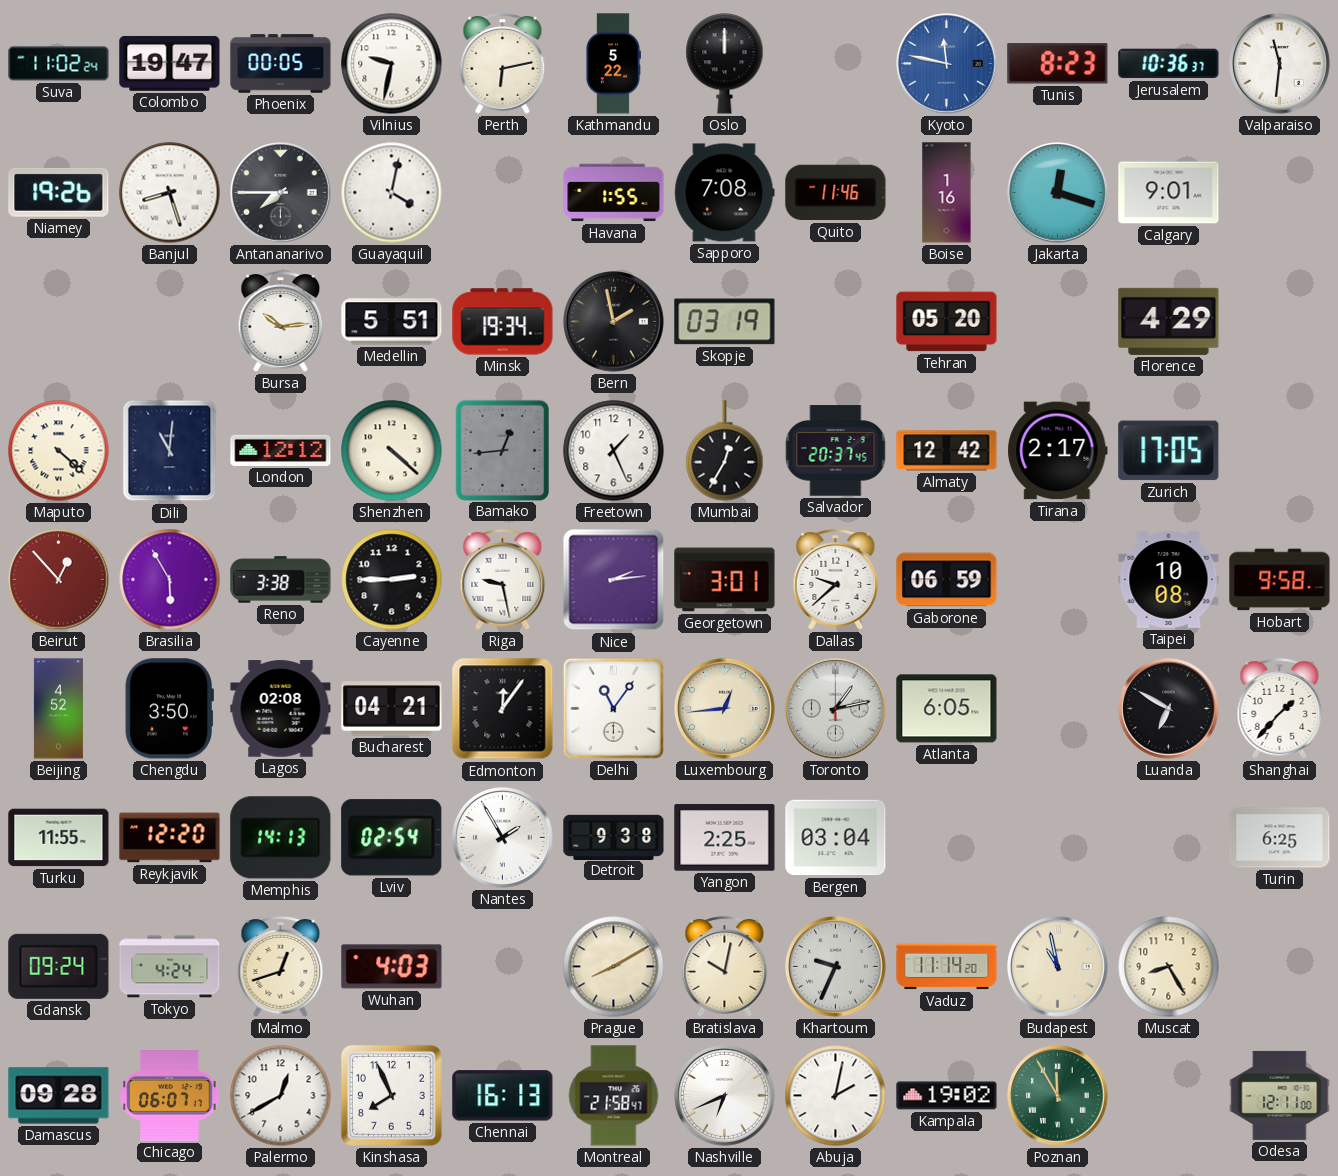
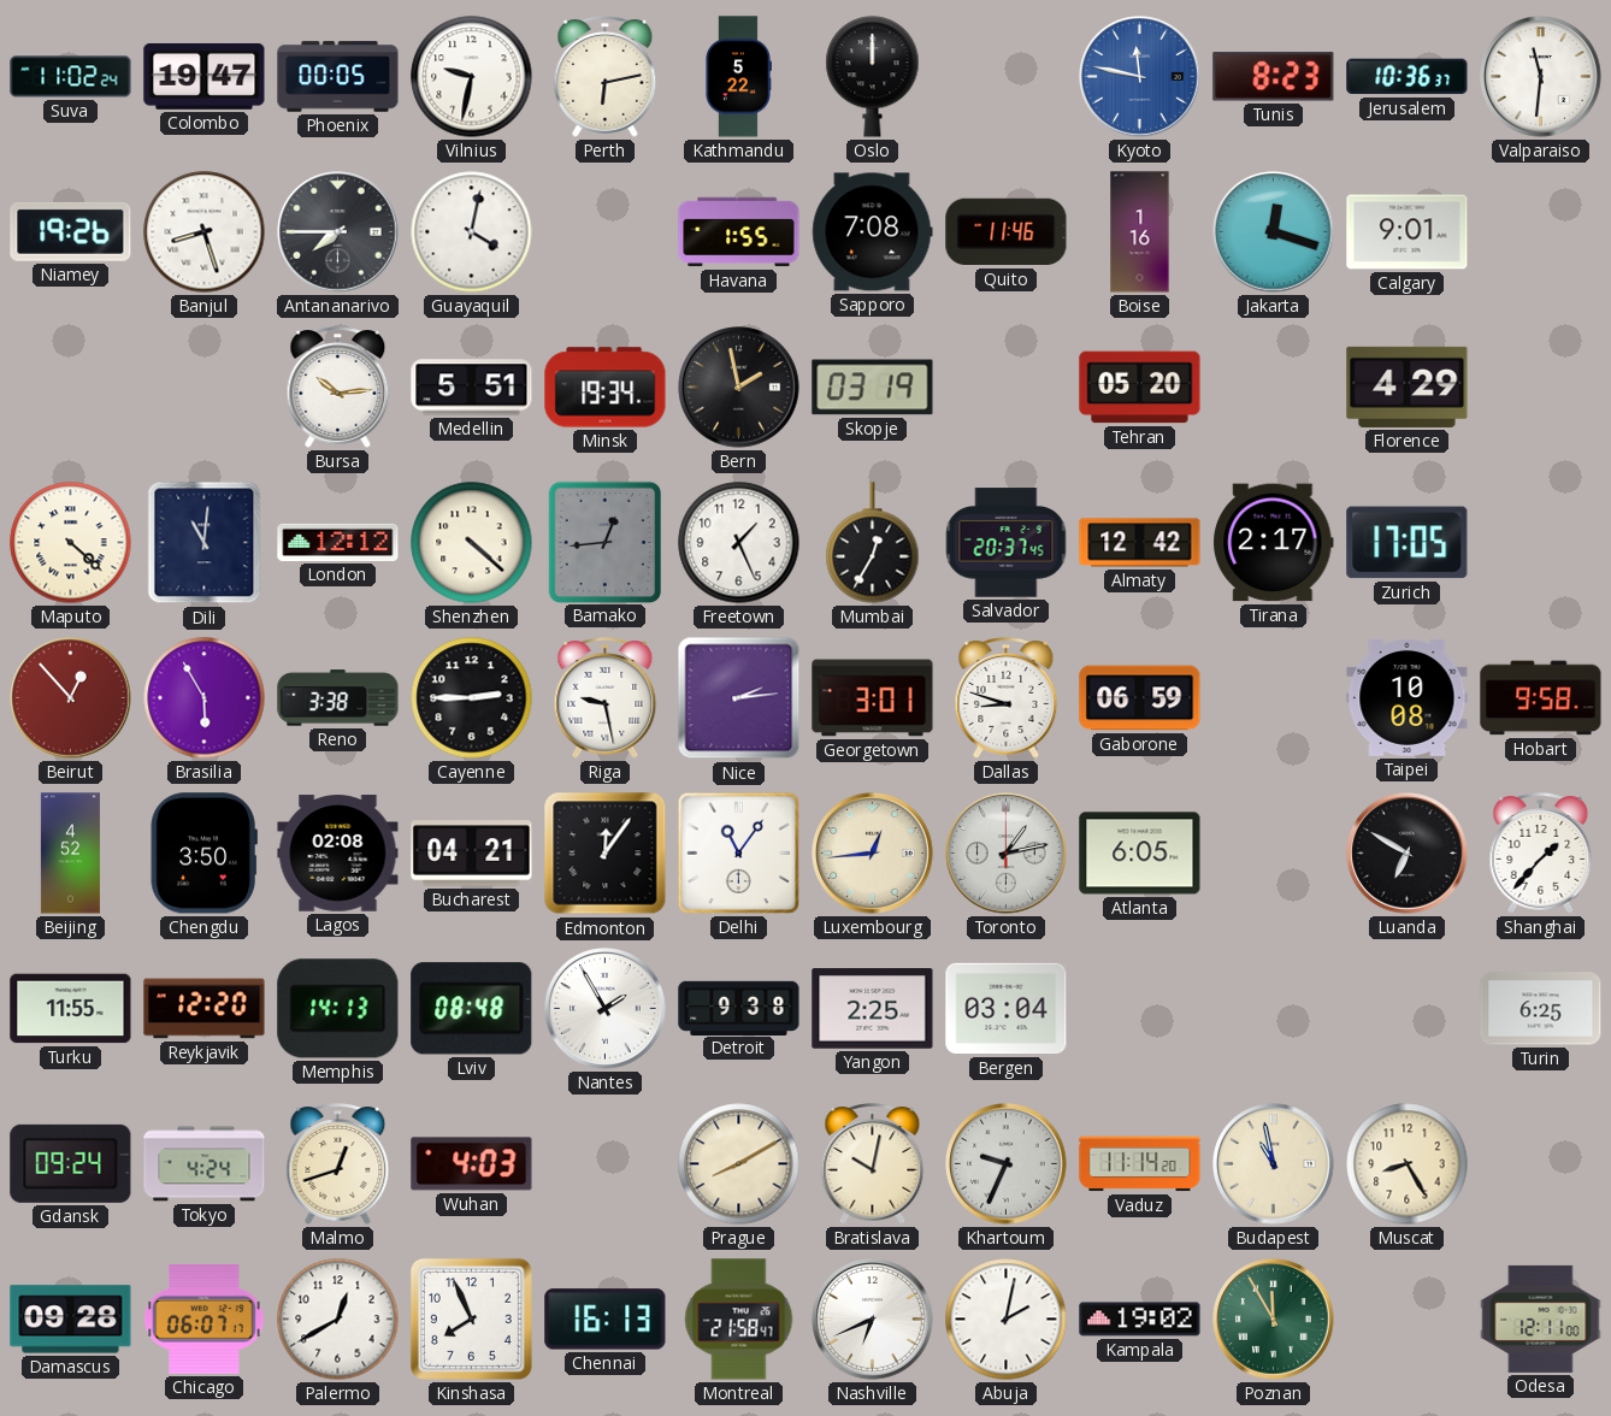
Dallas: 9:38 -> 8:48
Lviv: 02:54 -> 08:48
